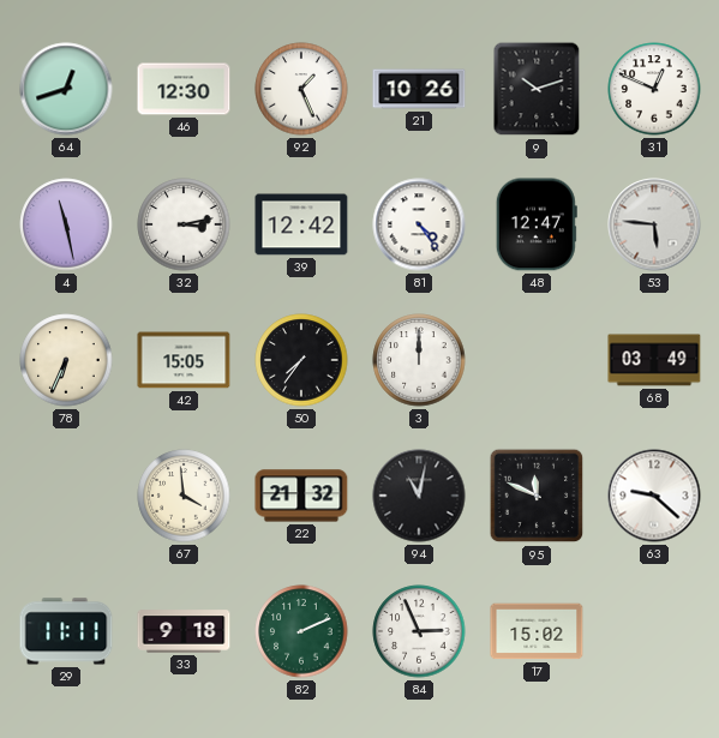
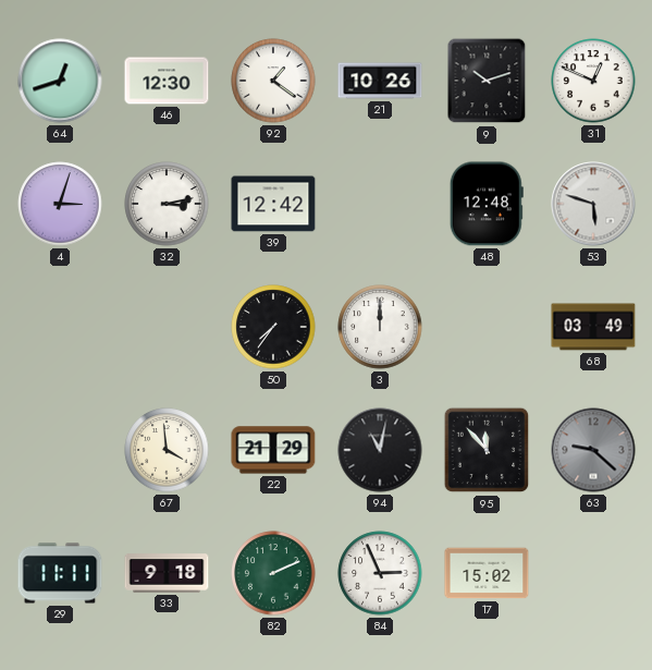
92: 1:26 -> 1:21
4: 11:28 -> 3:03
81: 4:24 -> none
48: 12:47 -> 12:48
53: 5:46 -> 5:48
78: 6:34 -> none
42: 15:05 -> none
22: 21:32 -> 21:29
95: 11:49 -> 11:53
63 dial: white -> grey
